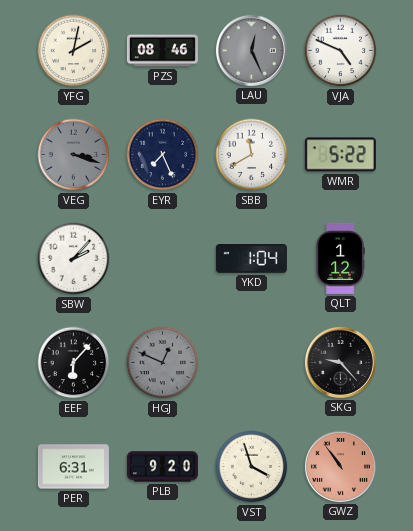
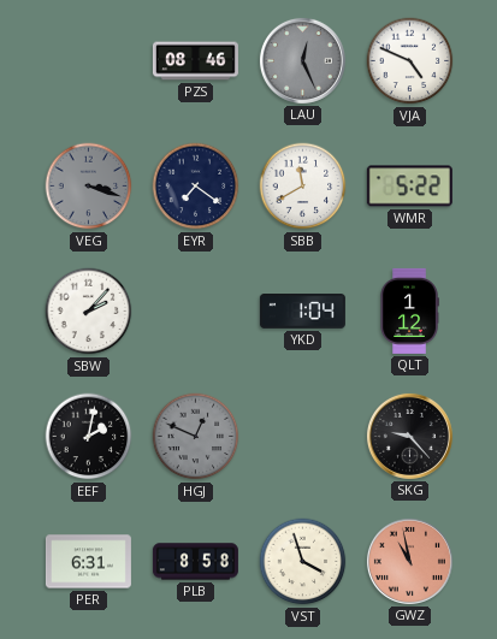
YFG: 2:02 -> none
EYR: 7:26 -> 7:21
EEF: 6:07 -> 2:02
PLB: 9:20 -> 8:58
GWZ: 10:54 -> 10:58
